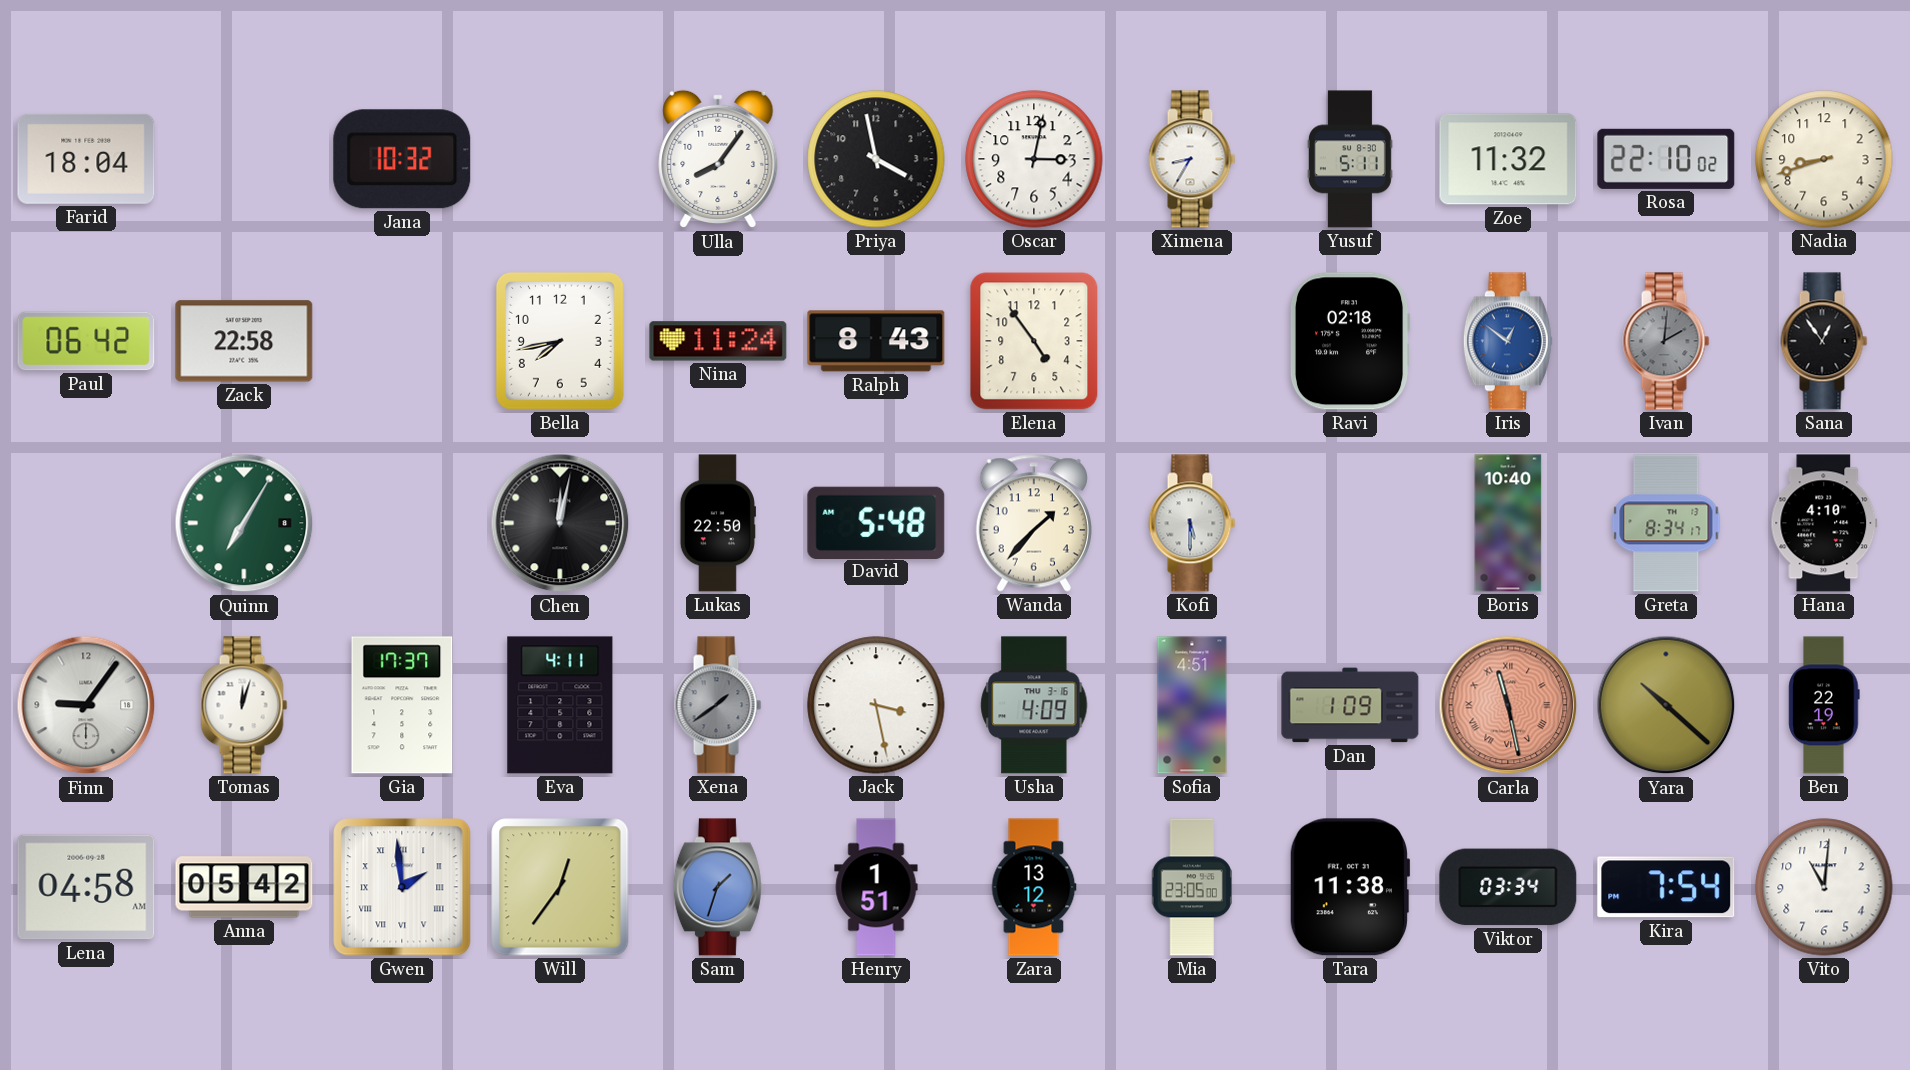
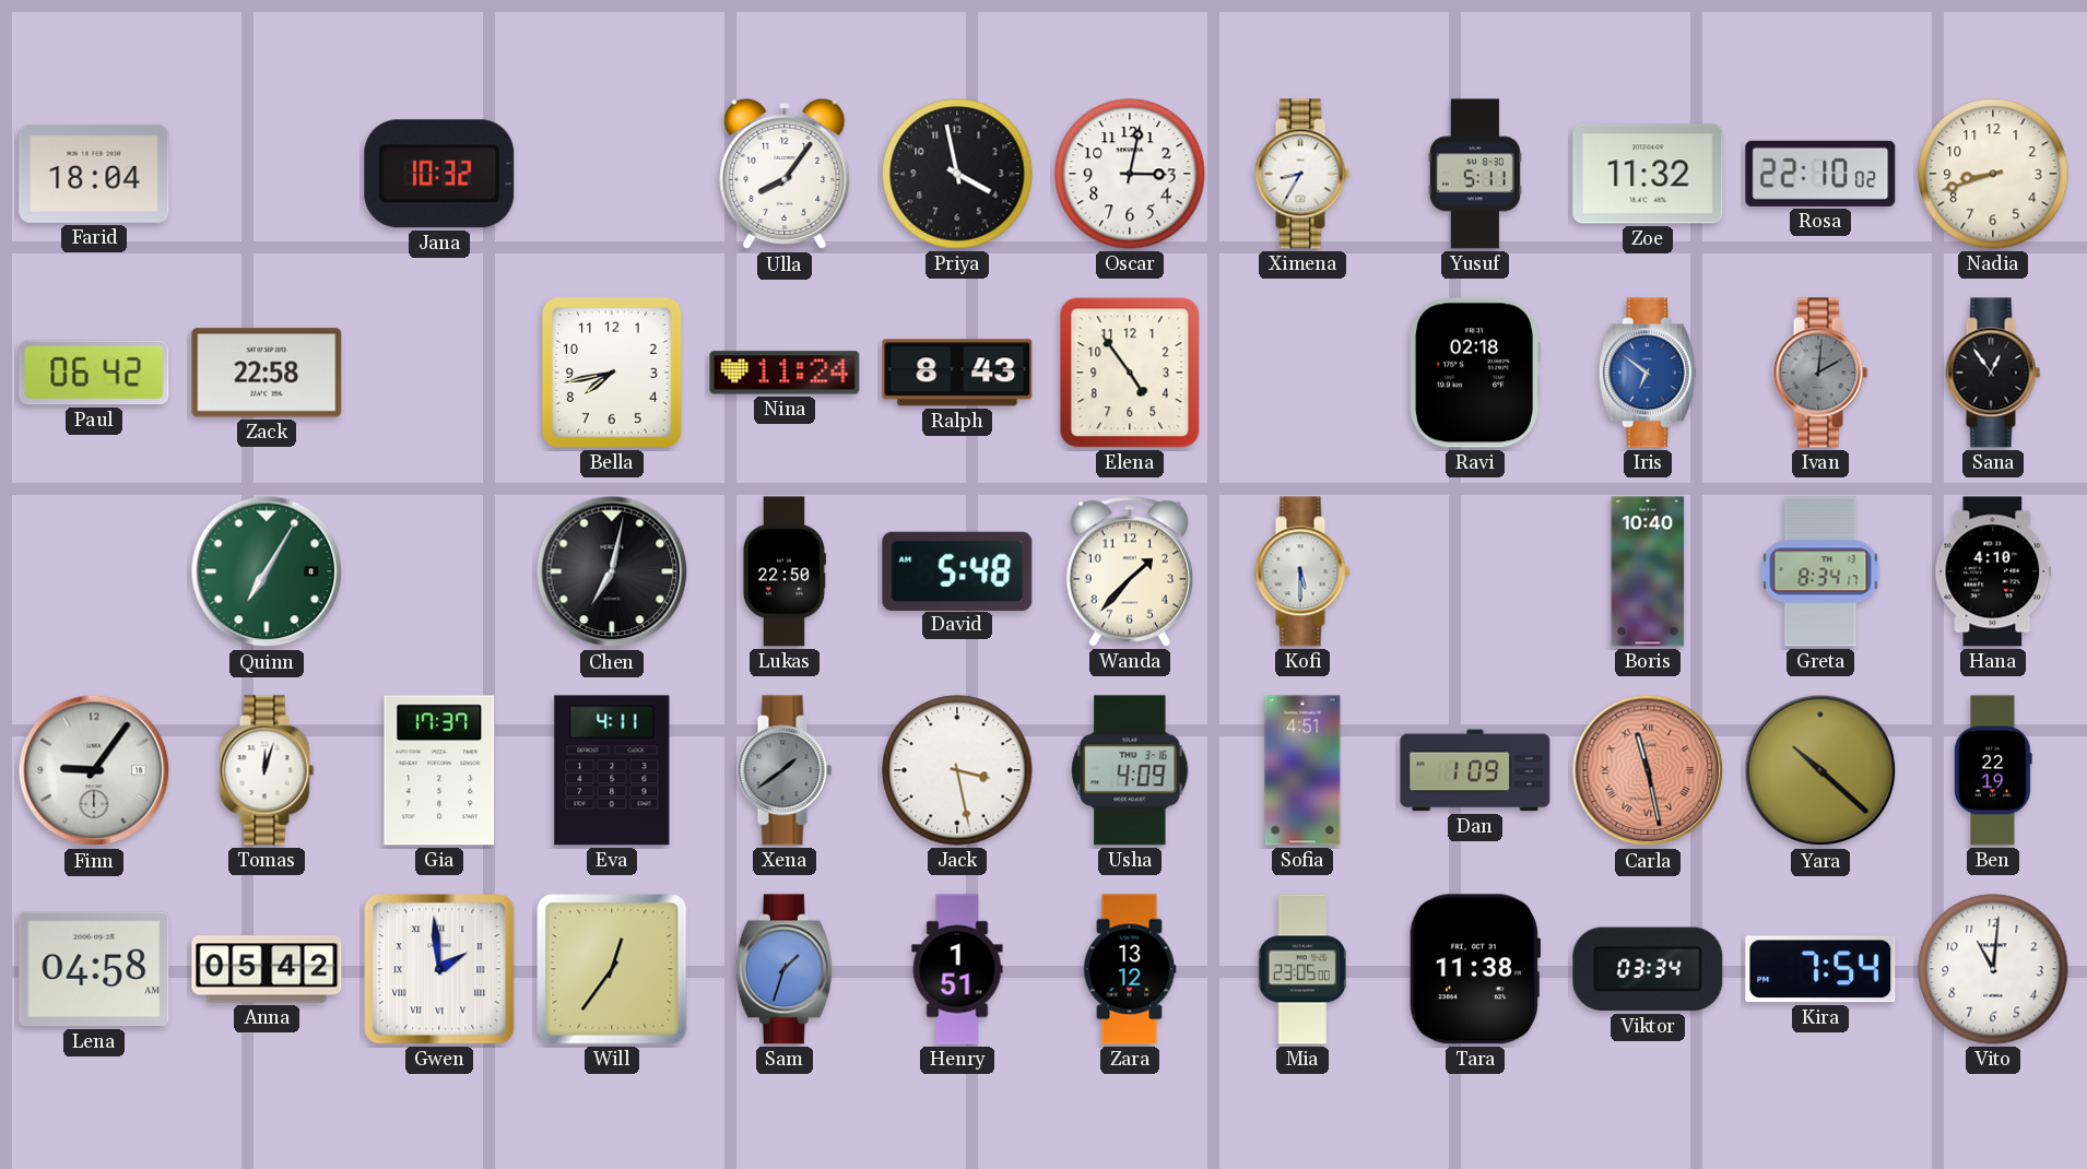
Iris: 12:51 -> 6:51
Chen: 12:02 -> 7:02
